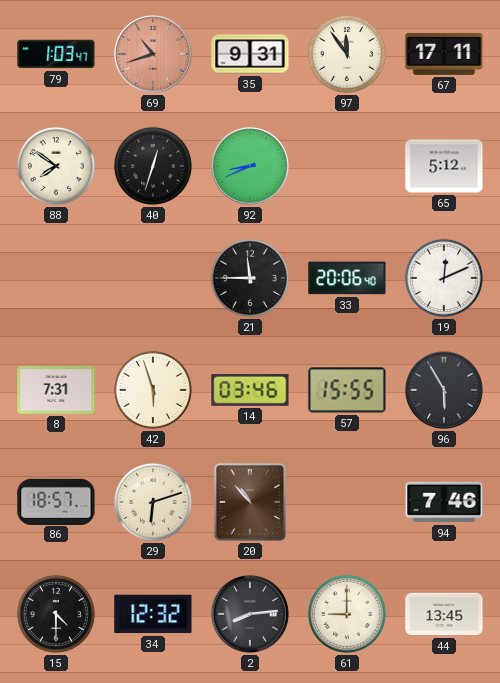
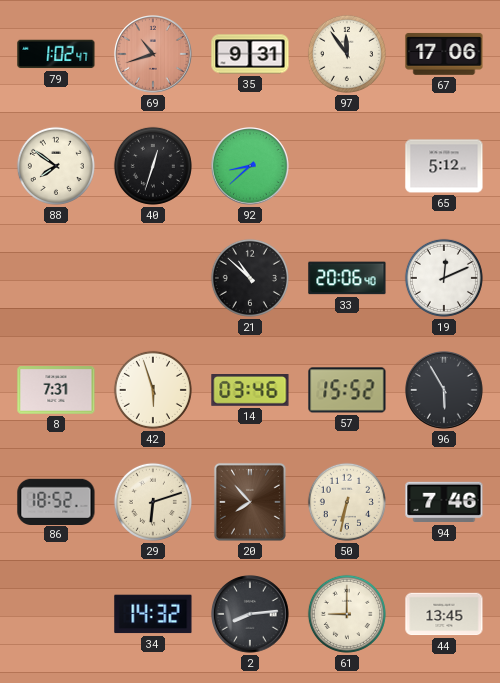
79: 1:03 -> 1:02
67: 17:11 -> 17:06
92: 8:41 -> 8:38
21: 11:45 -> 10:52
57: 15:55 -> 15:52
86: 18:57 -> 18:52
20: 10:53 -> 7:53
50: none -> 6:32
15: 4:30 -> none
34: 12:32 -> 14:32
